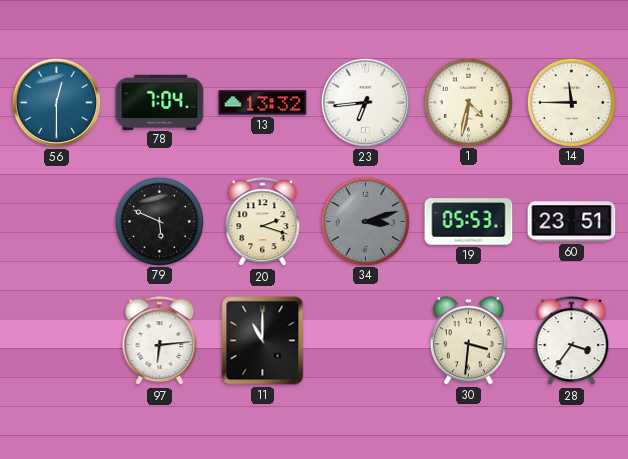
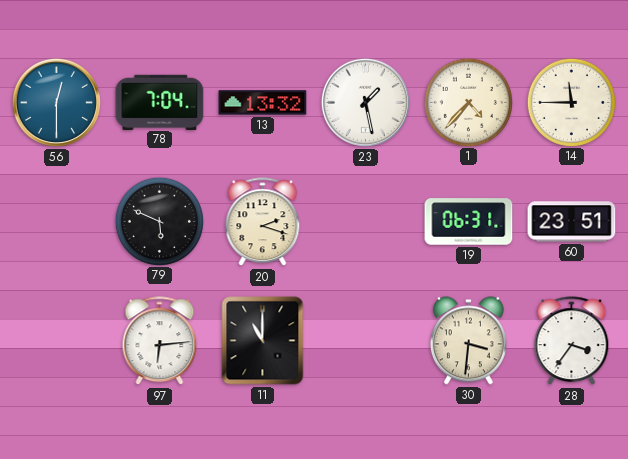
23: 6:44 -> 1:28
1: 4:32 -> 4:37
34: 3:12 -> none
19: 05:53 -> 06:31
